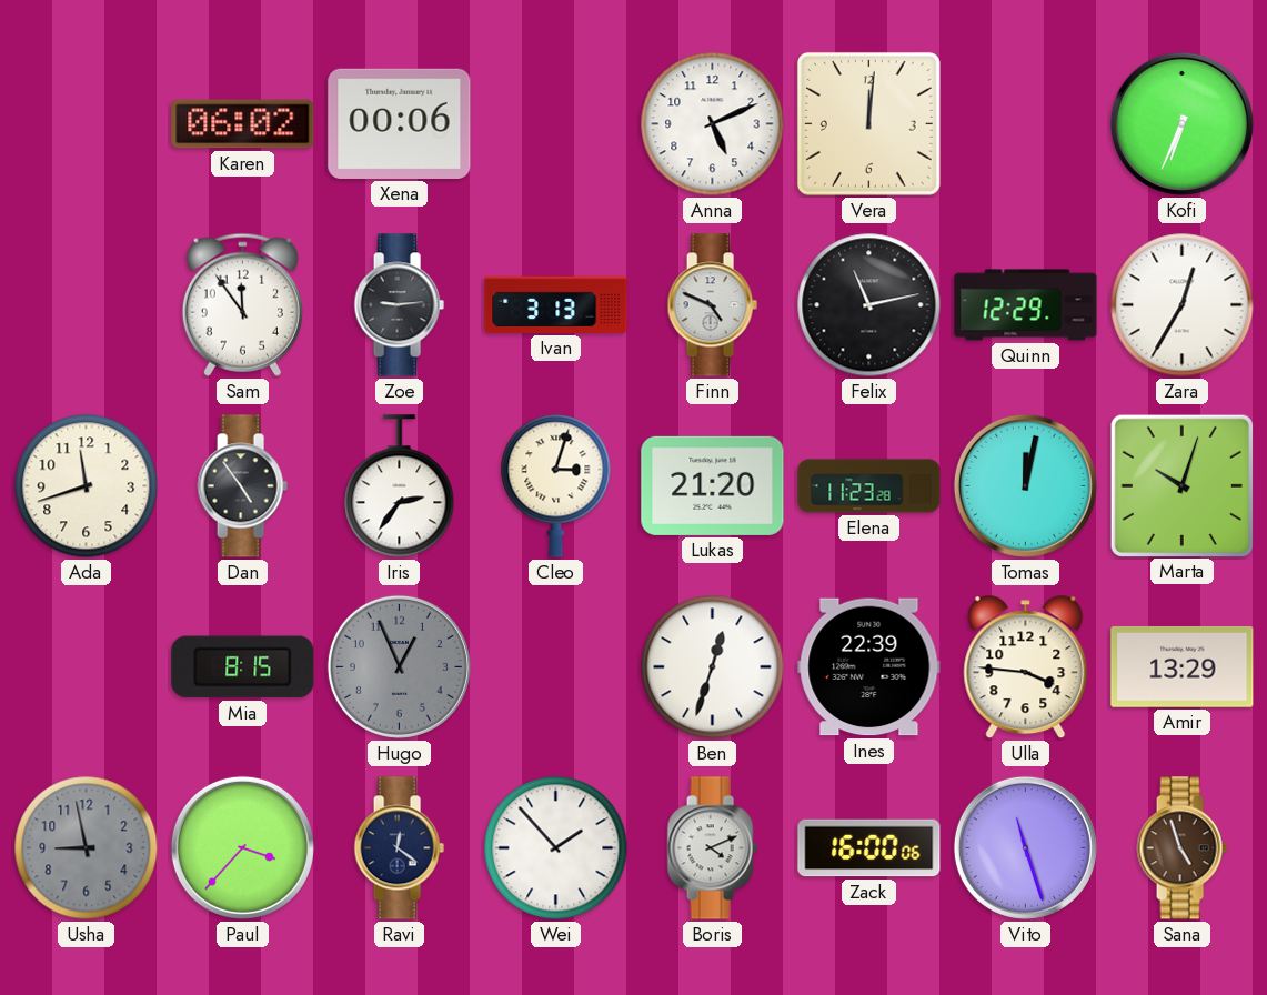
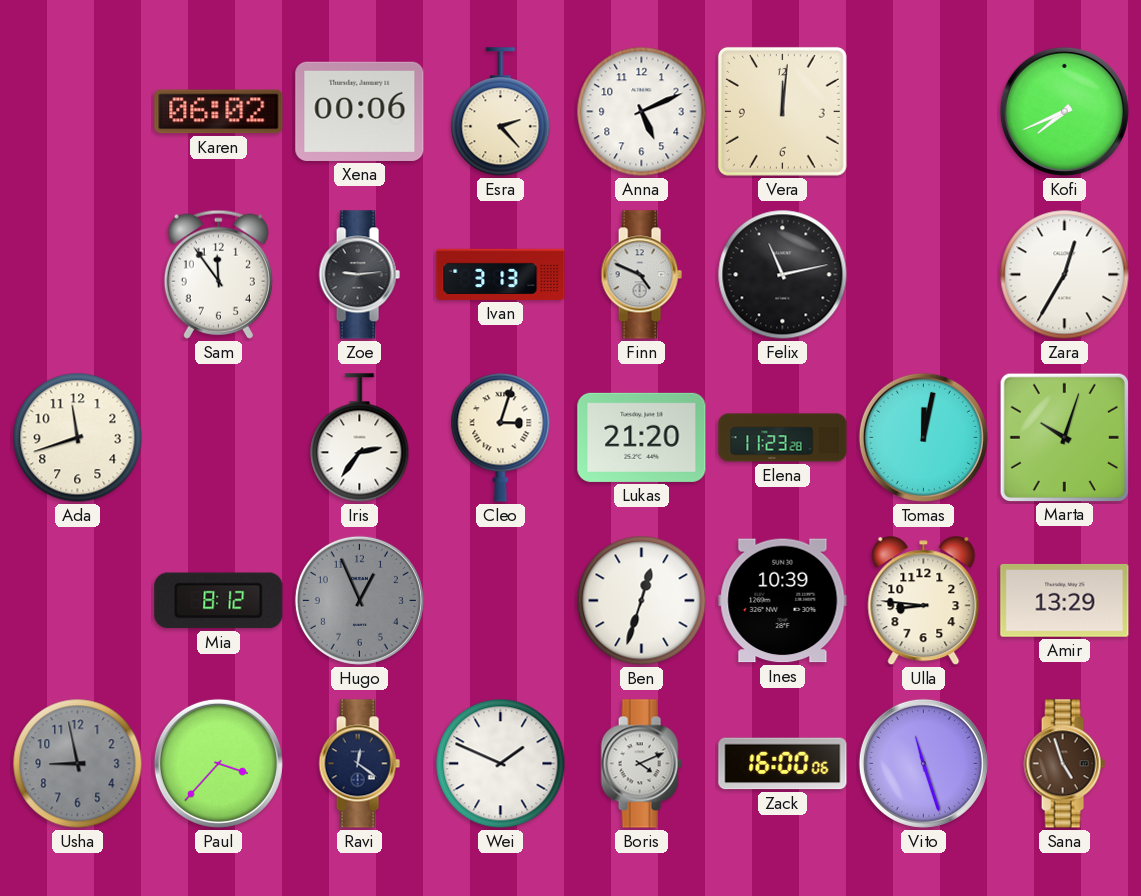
Esra: none -> 2:23
Kofi: 6:34 -> 7:41
Quinn: 12:29 -> none
Dan: 4:54 -> none
Mia: 8:15 -> 8:12
Ines: 22:39 -> 10:39
Ulla: 3:46 -> 8:46
Wei: 1:53 -> 1:49
